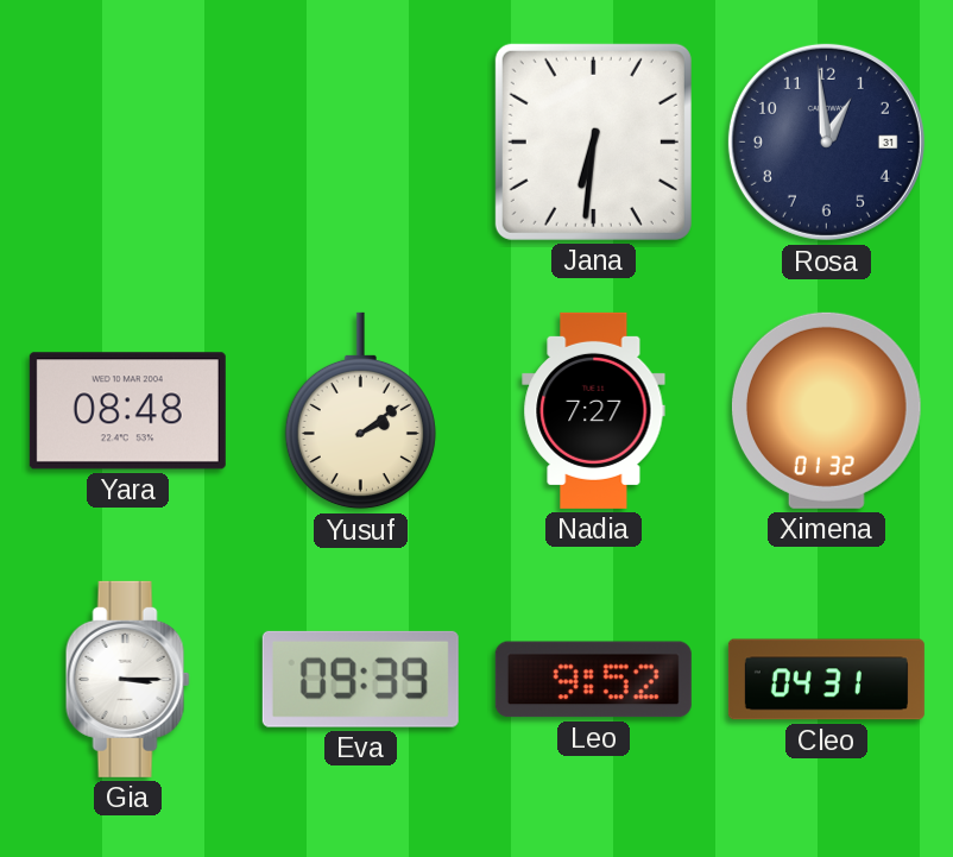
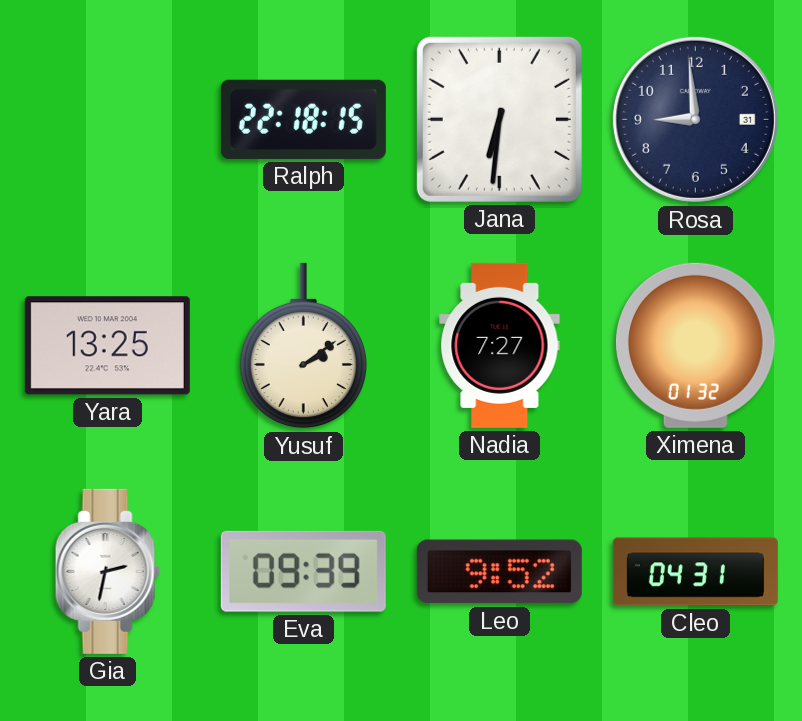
Ralph: none -> 22:18
Rosa: 12:59 -> 8:59
Yara: 08:48 -> 13:25
Gia: 3:15 -> 2:32
